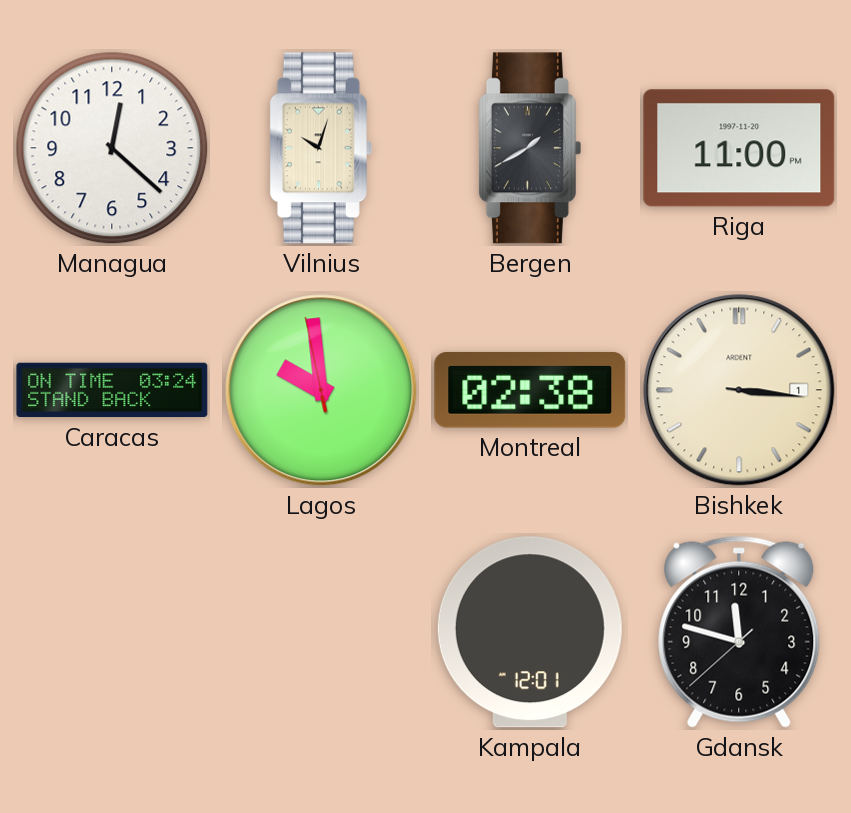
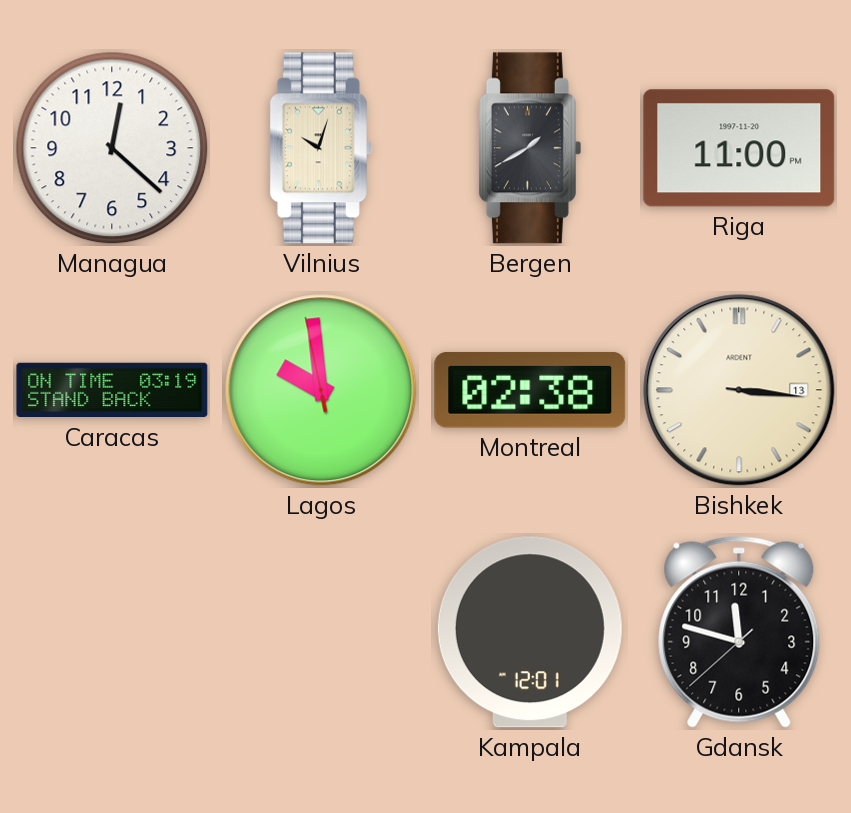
Caracas: 03:24 -> 03:19
Bishkek date: 1 -> 13
